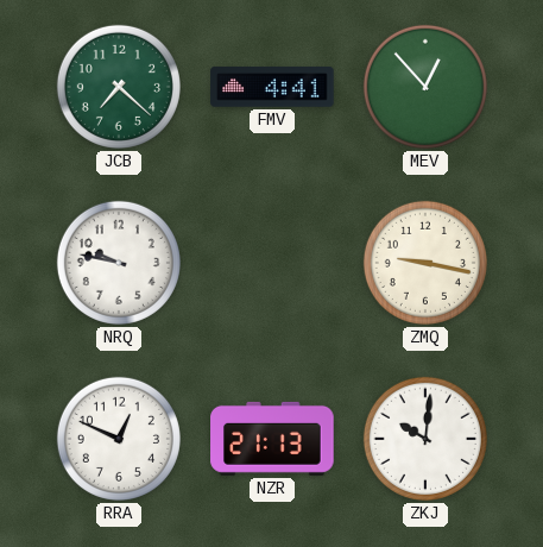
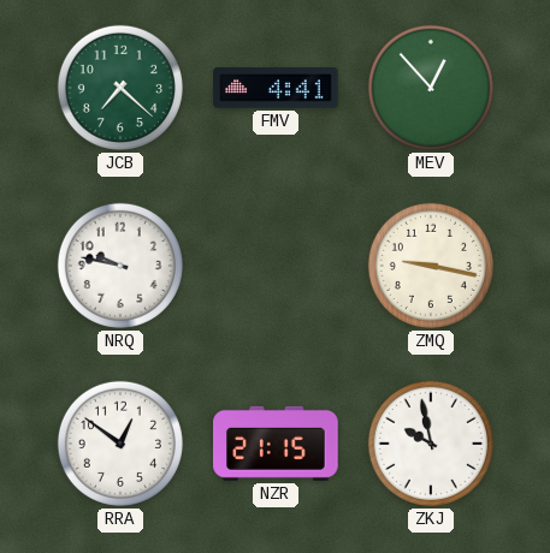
RRA: 12:49 -> 12:51
NZR: 21:13 -> 21:15
ZKJ: 10:01 -> 9:58
